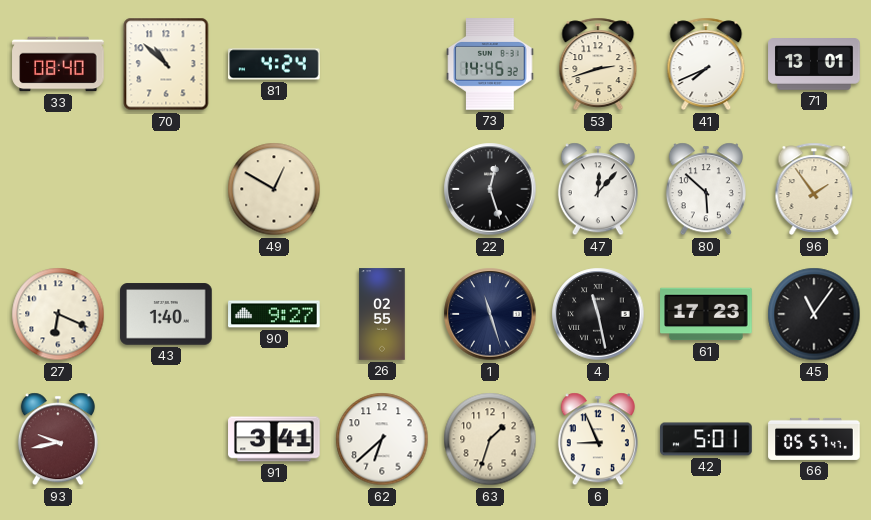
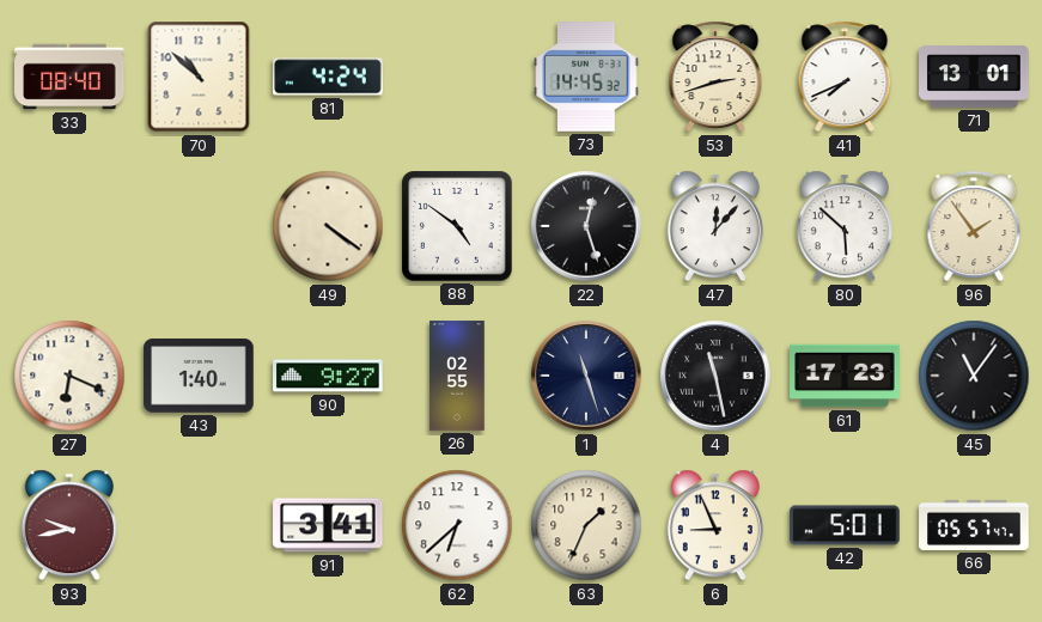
49: 12:50 -> 4:21
88: none -> 4:51
63: 1:33 -> 1:34
